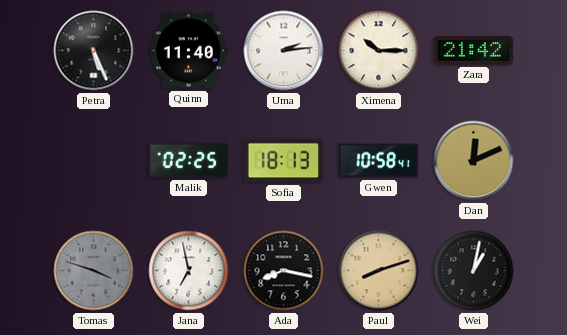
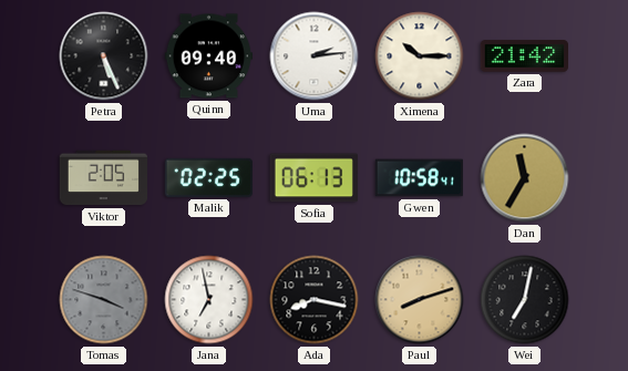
Quinn: 11:40 -> 09:40
Viktor: none -> 2:05
Sofia: 18:13 -> 06:13
Dan: 12:11 -> 11:35
Wei: 1:02 -> 7:02
